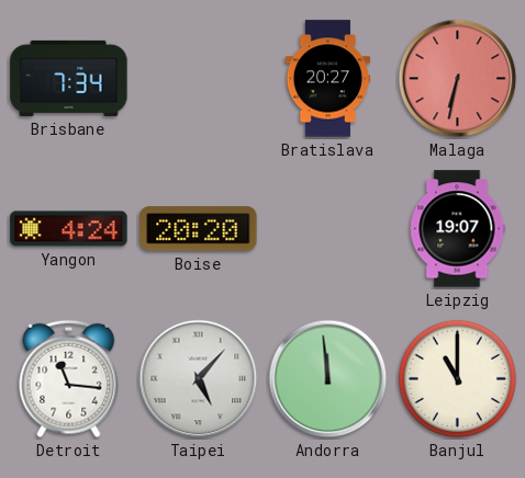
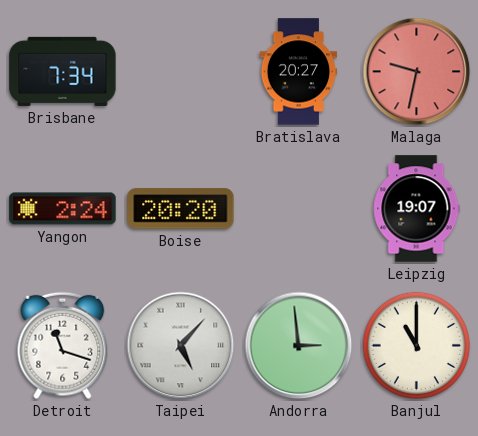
Malaga: 6:32 -> 9:32
Yangon: 4:24 -> 2:24
Detroit: 11:16 -> 11:18
Andorra: 11:59 -> 2:59
